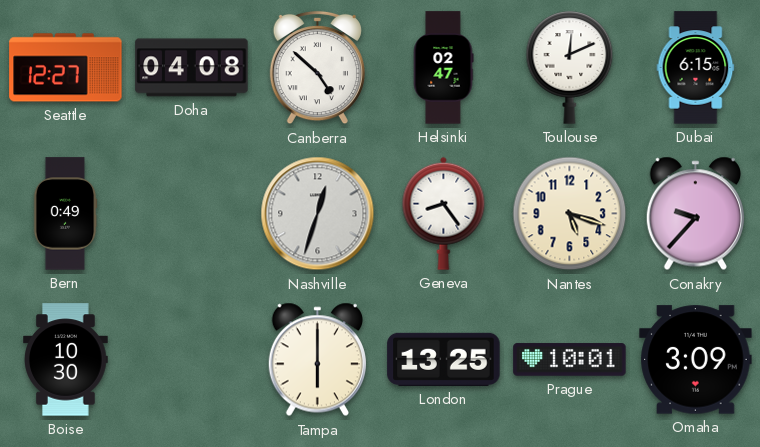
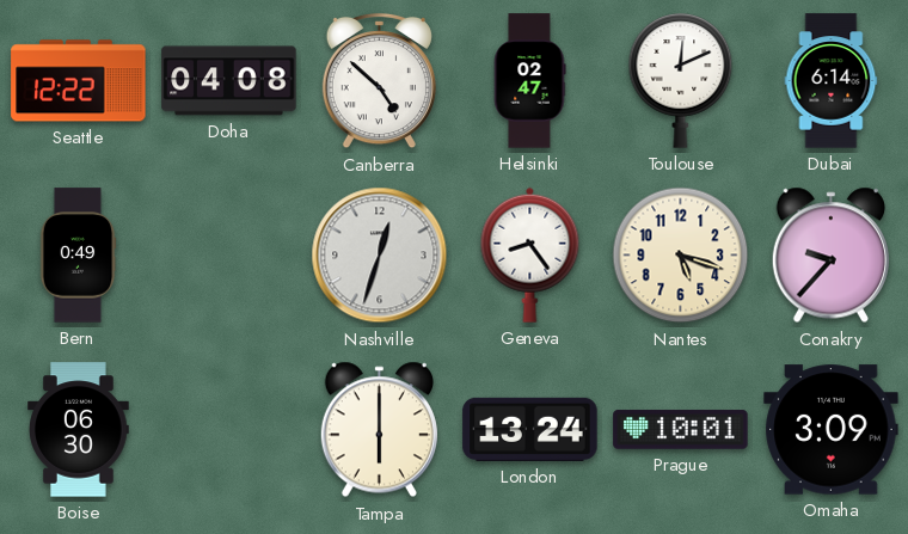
Seattle: 12:27 -> 12:22
Dubai: 6:15 -> 6:14
Boise: 10:30 -> 06:30
London: 13:25 -> 13:24
